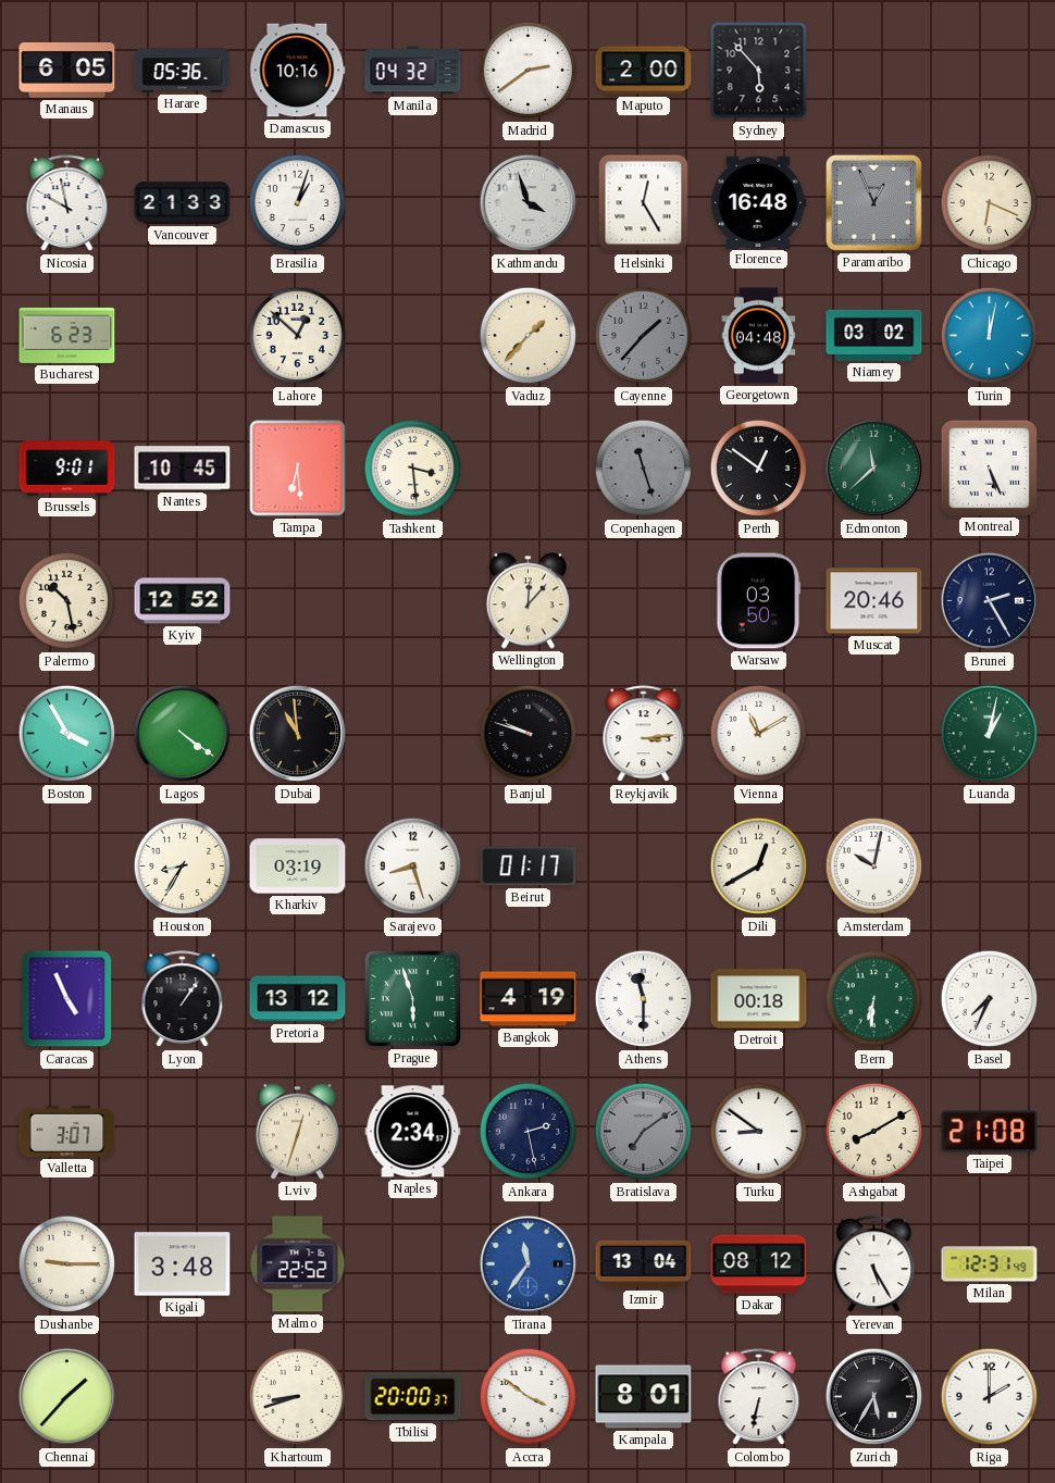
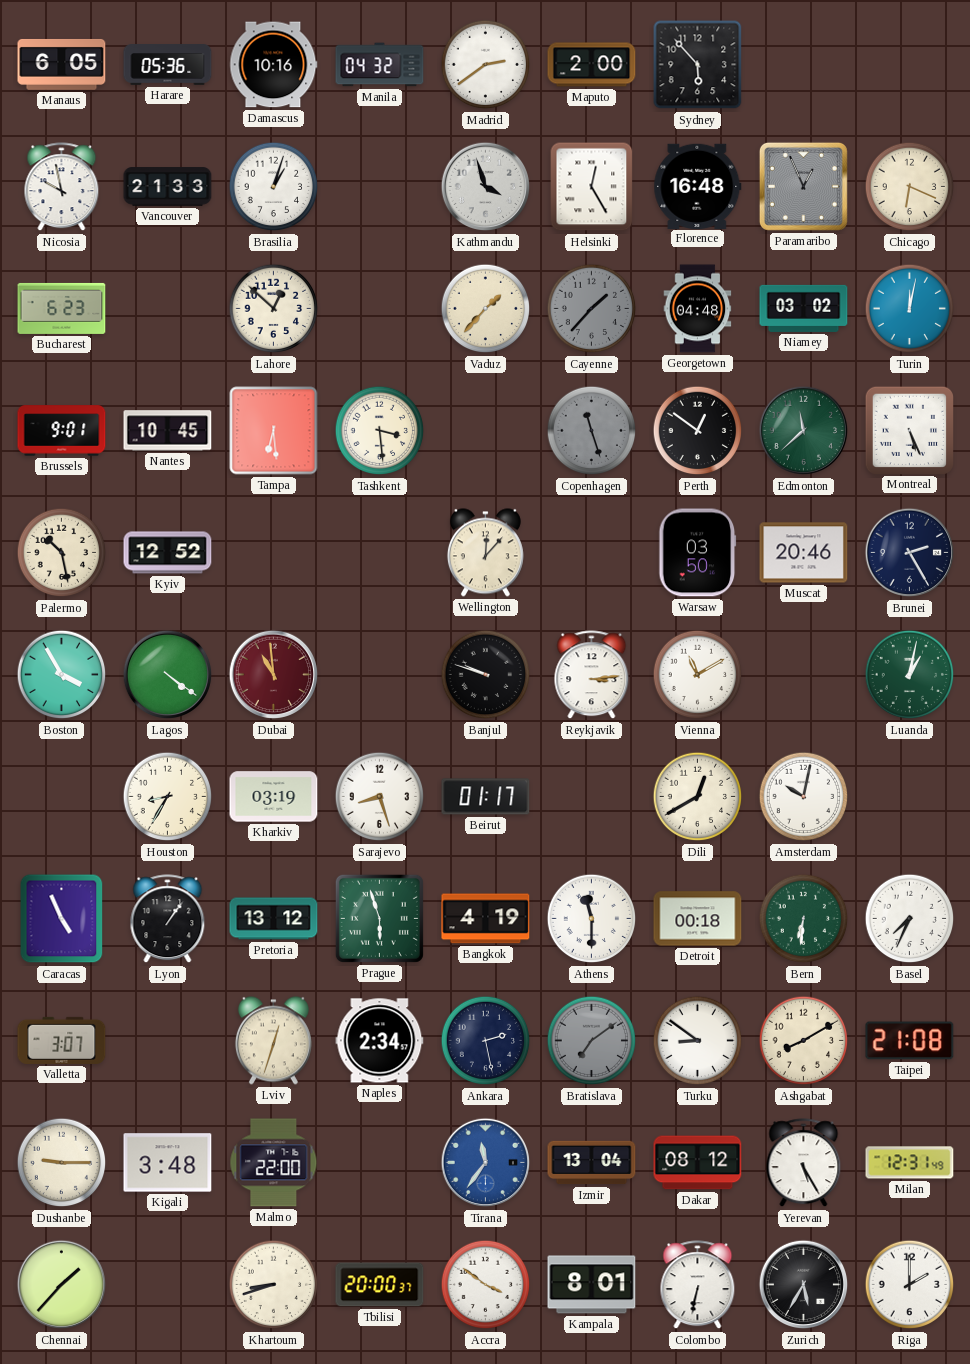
Dubai dial: black -> burgundy
Malmo: 22:52 -> 22:00
